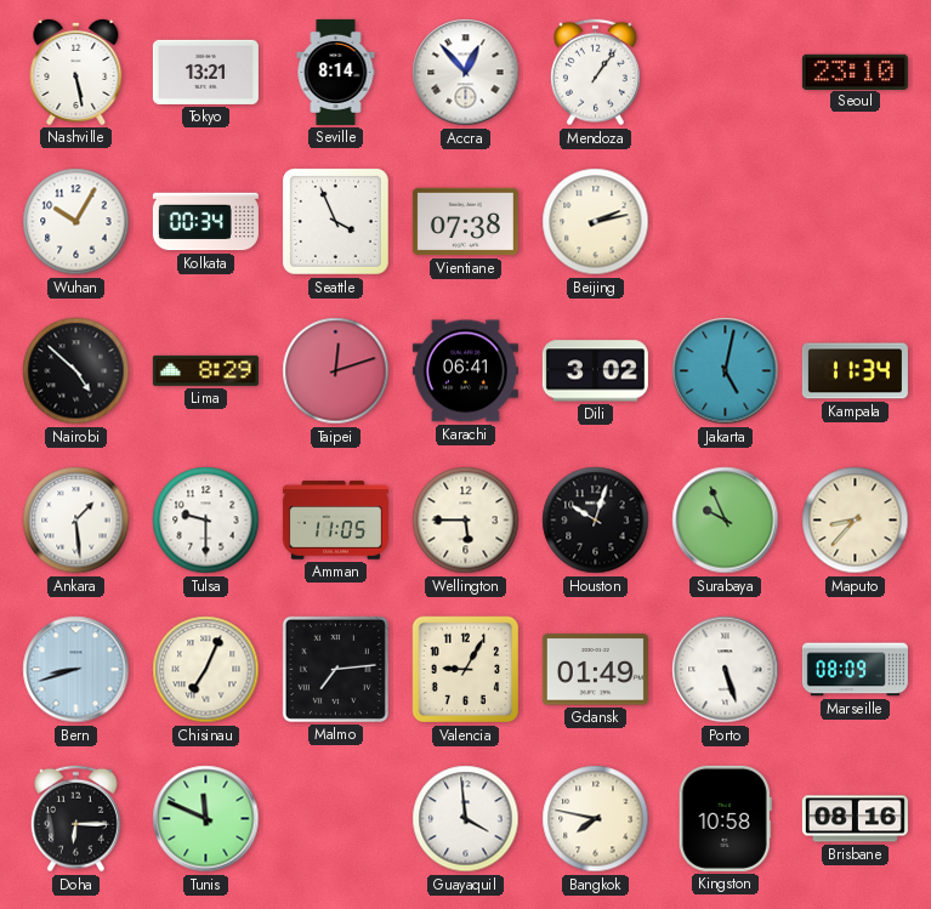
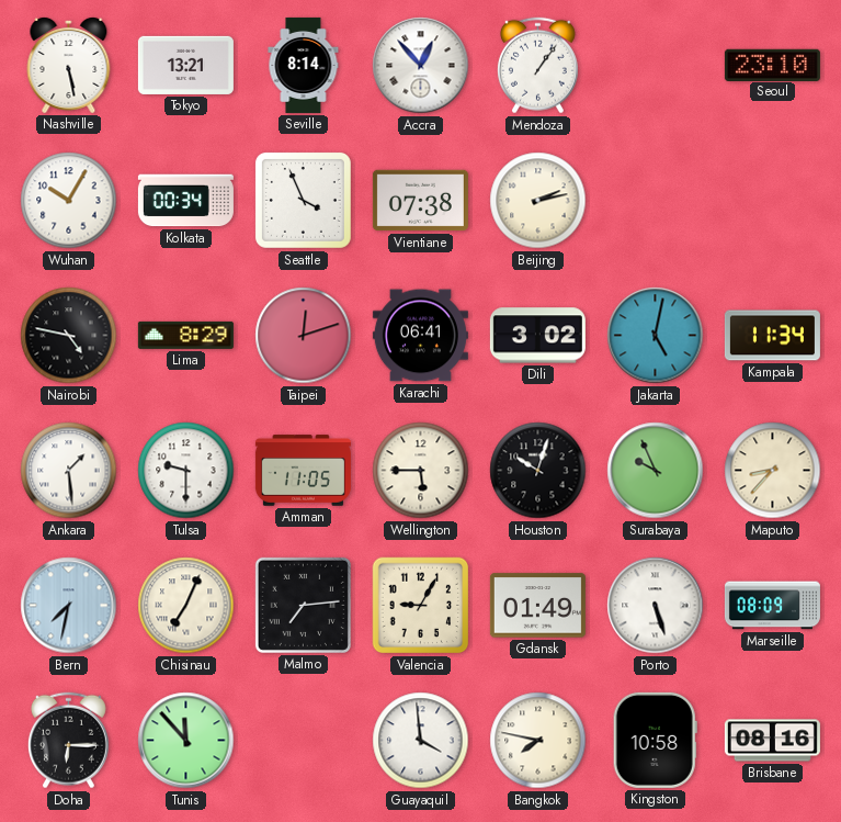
Nairobi: 4:52 -> 4:47
Bern: 8:42 -> 7:32
Tunis: 11:49 -> 11:53
